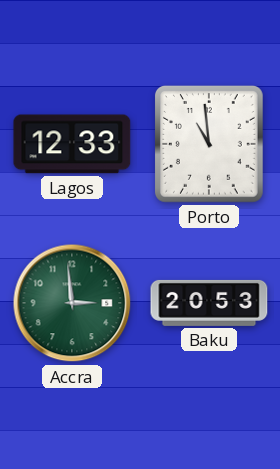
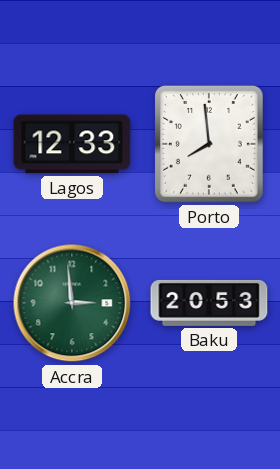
Porto: 10:59 -> 7:59
